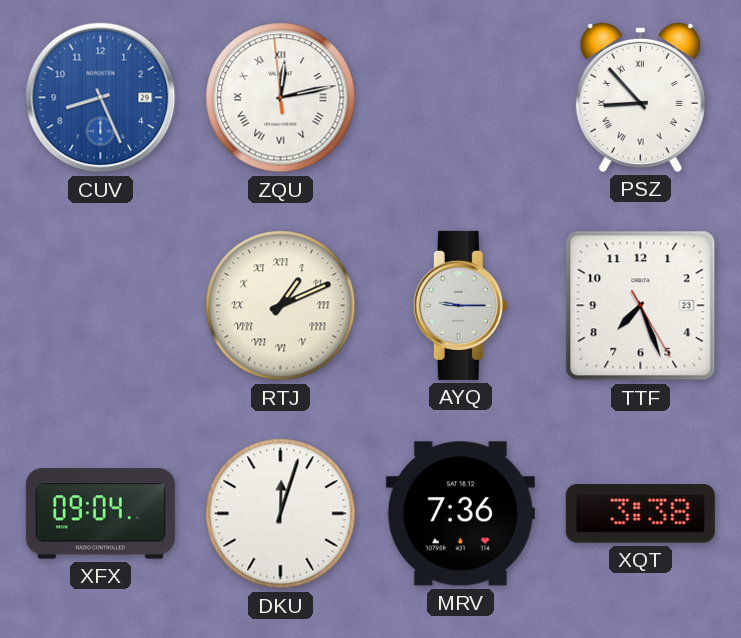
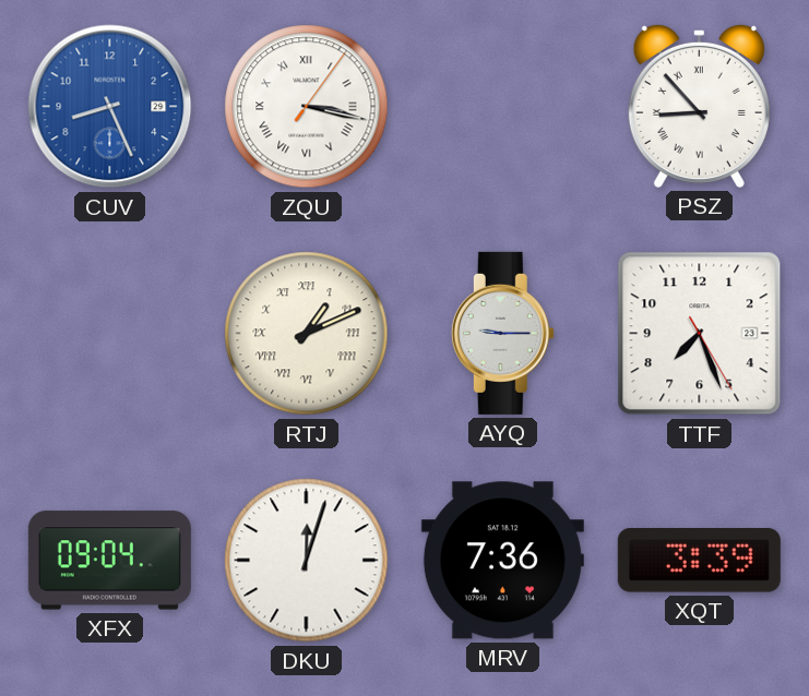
ZQU: 12:12 -> 3:17
XQT: 3:38 -> 3:39
